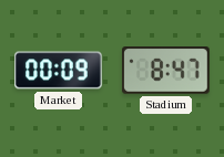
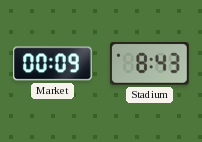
Stadium: 8:47 -> 8:43
